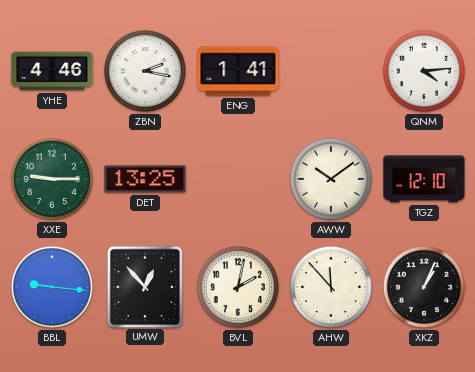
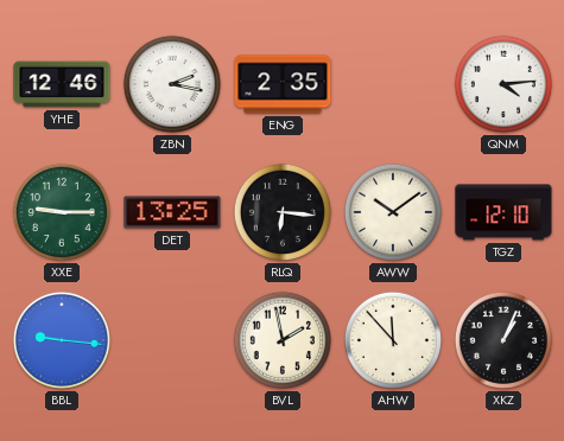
YHE: 4:46 -> 12:46
ENG: 1:41 -> 2:35
RLQ: none -> 6:16
UMW: 12:53 -> none
BVL: 2:02 -> 1:58
